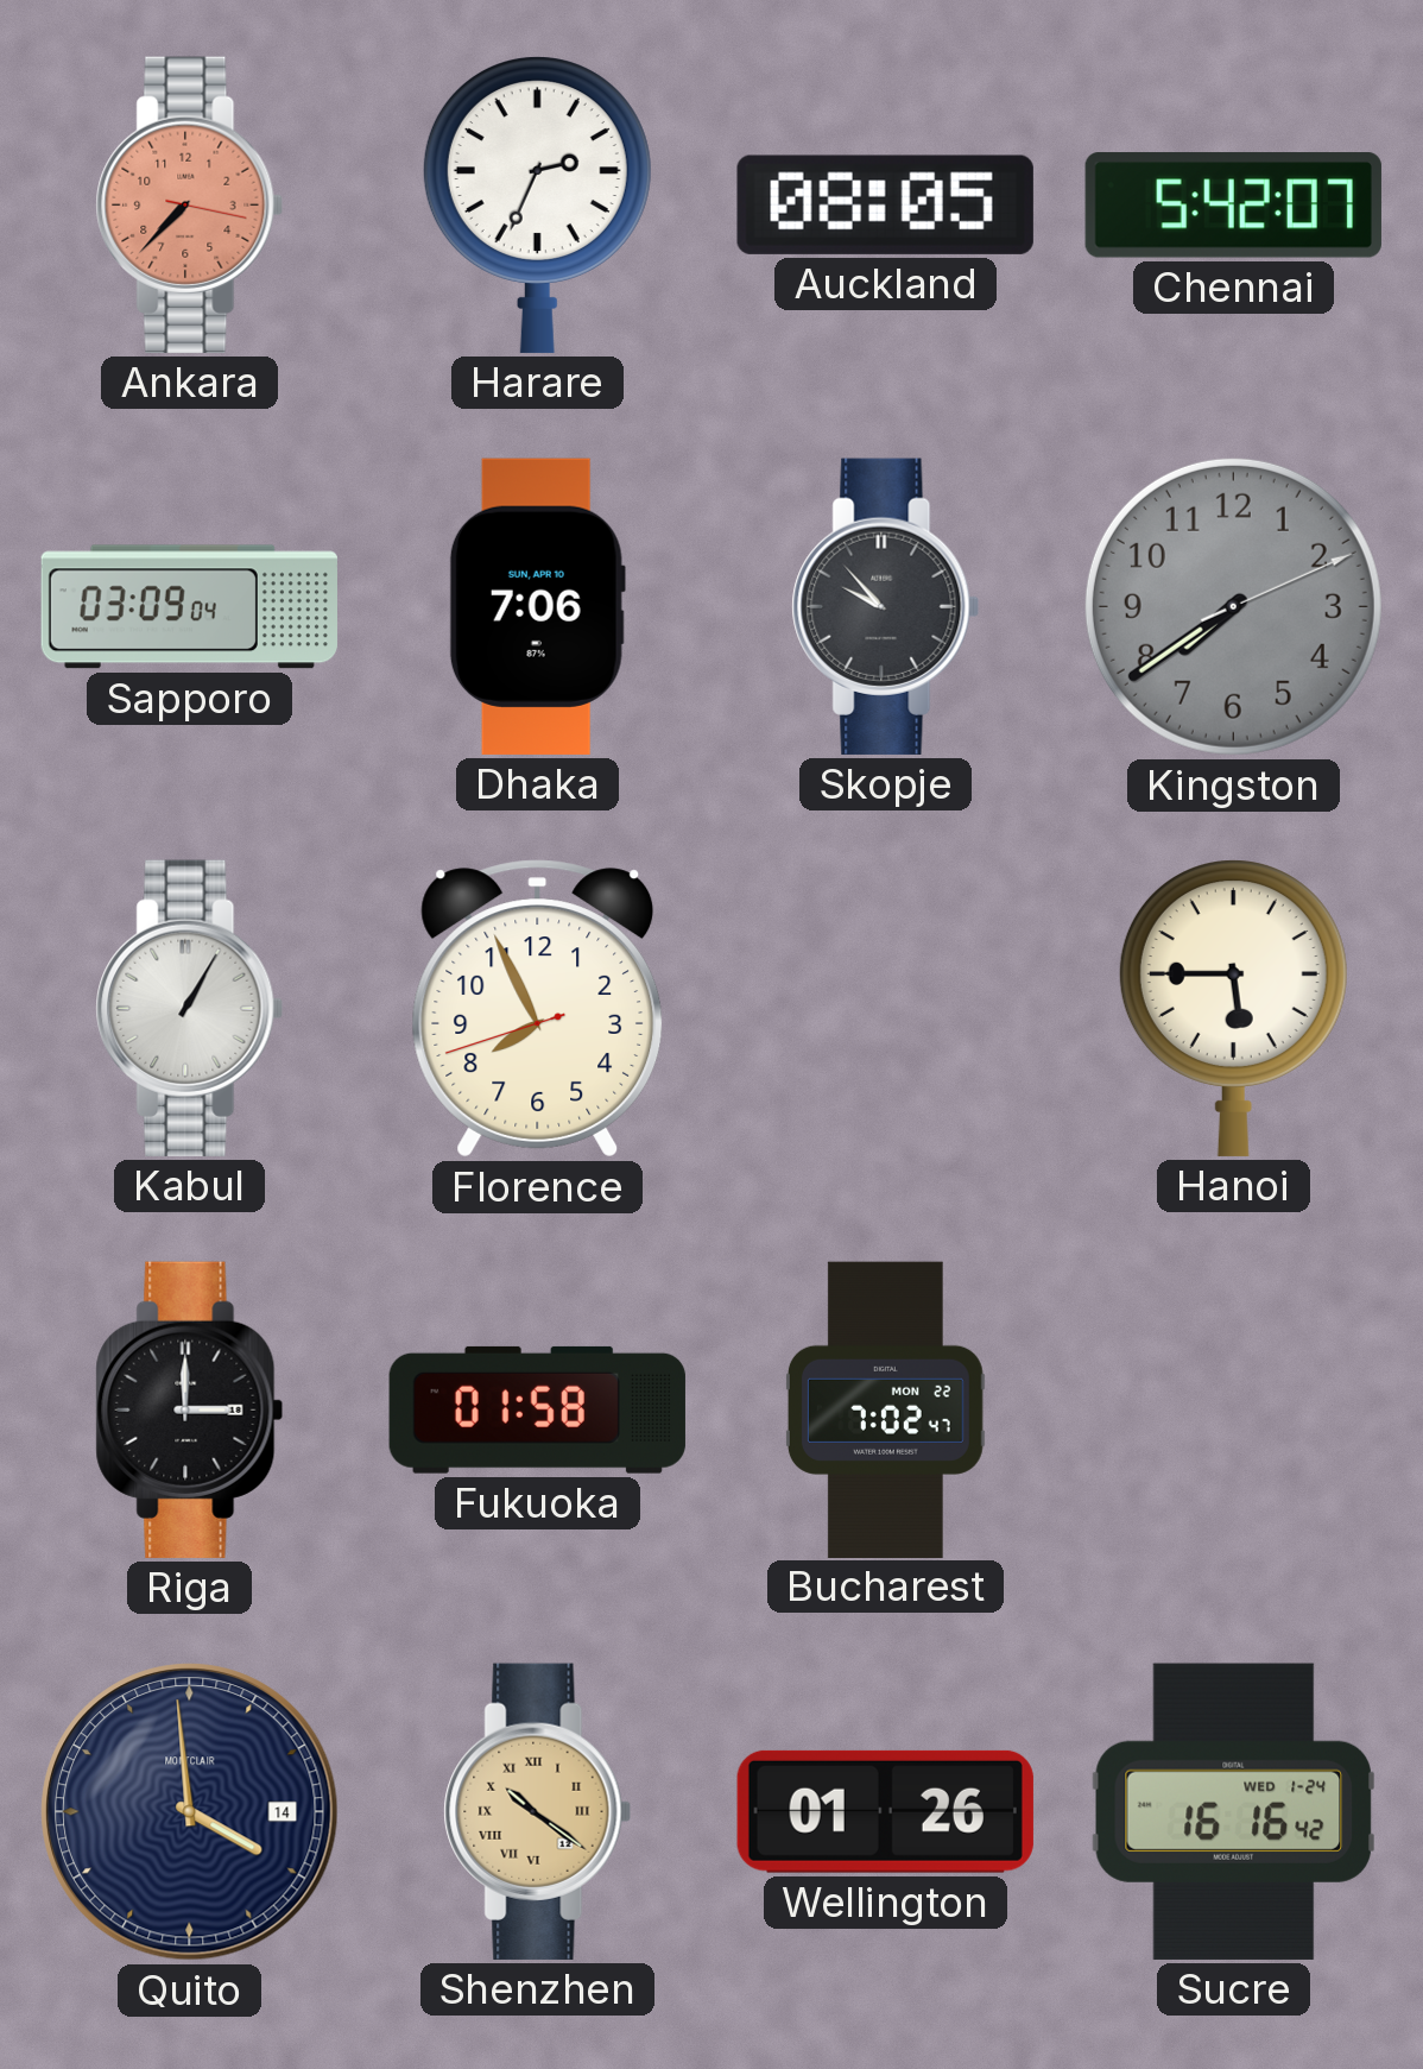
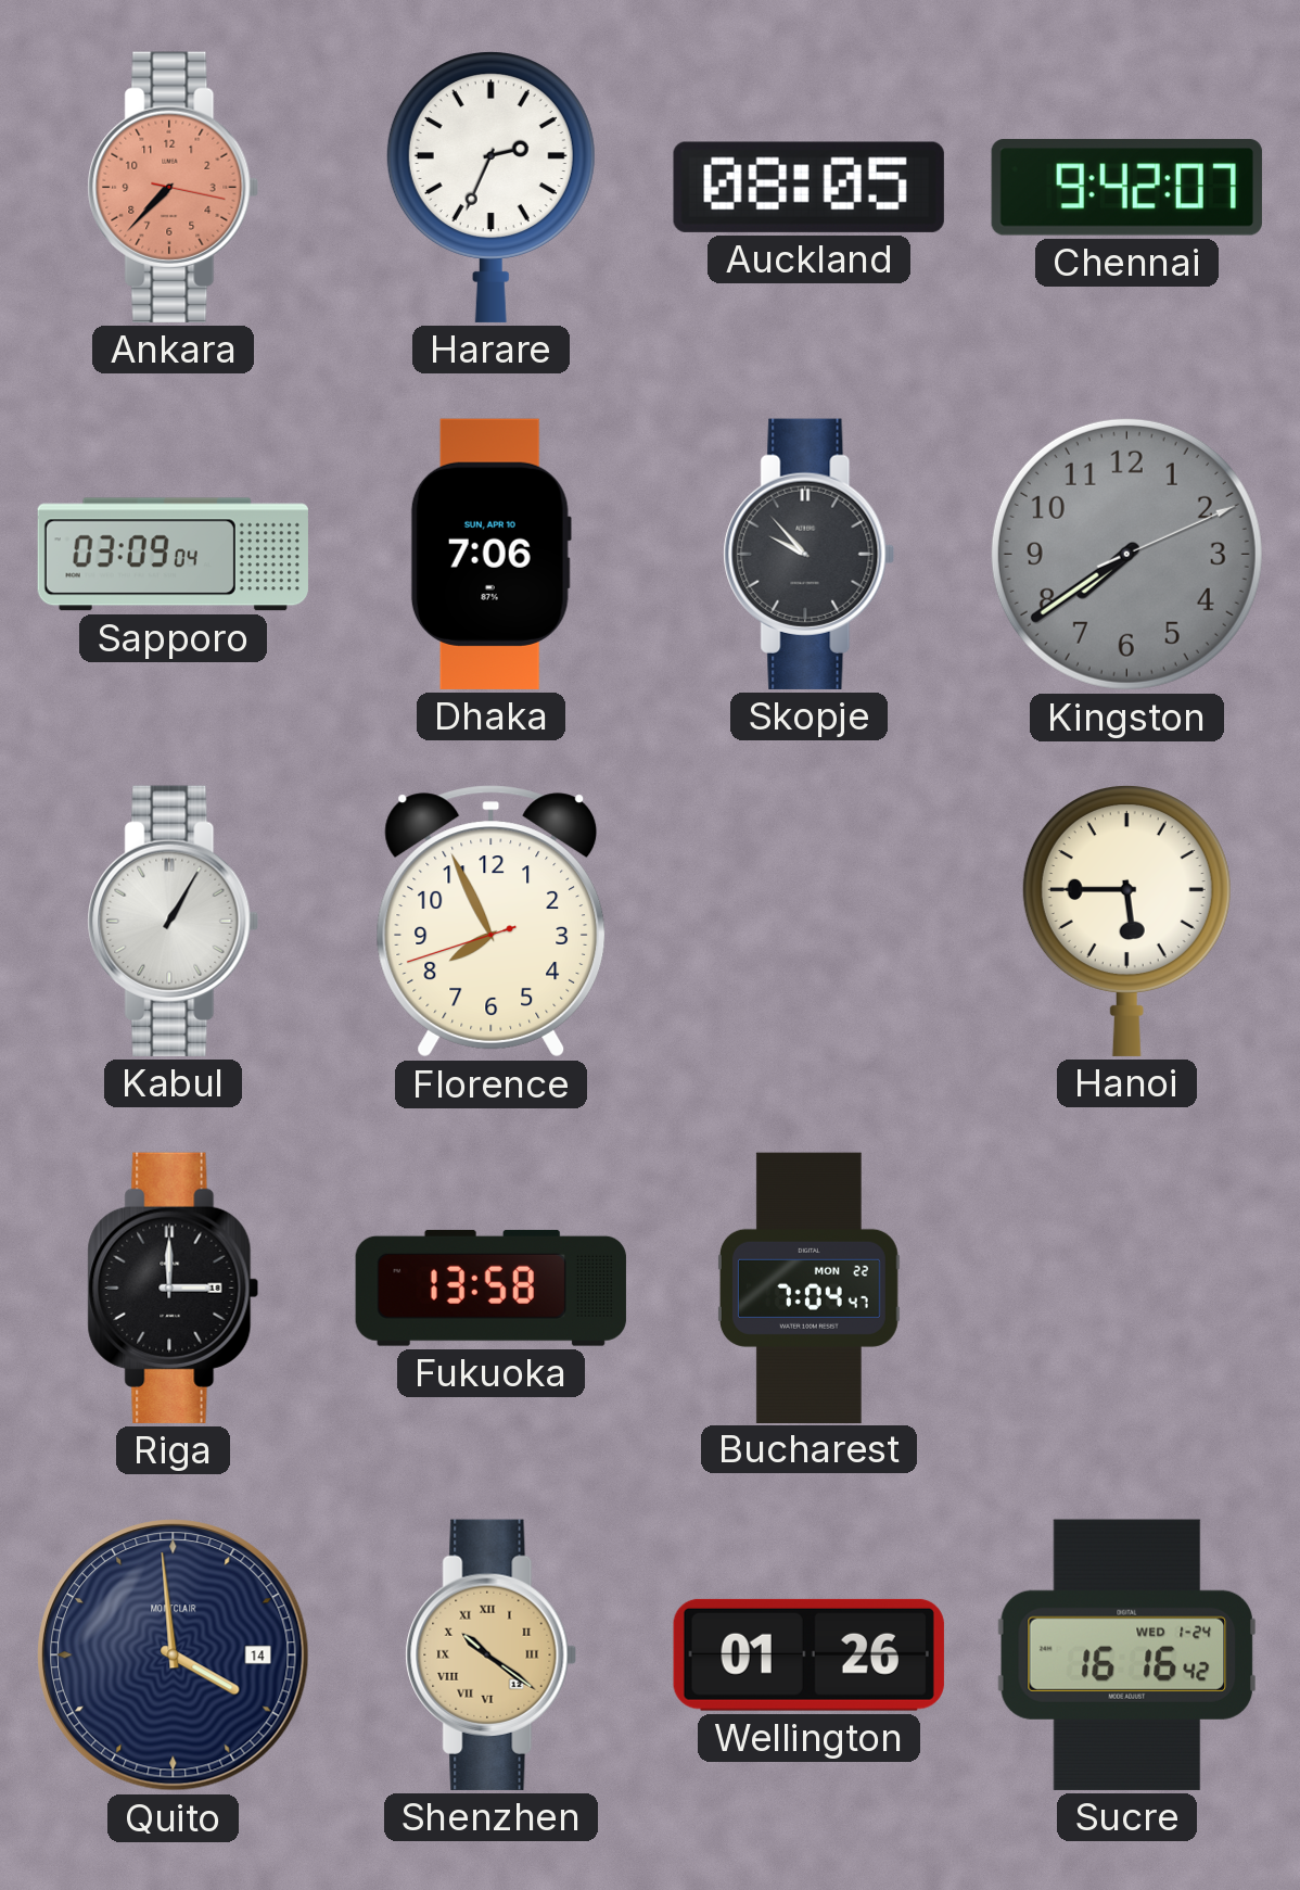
Chennai: 5:42 -> 9:42
Fukuoka: 01:58 -> 13:58
Bucharest: 7:02 -> 7:04
